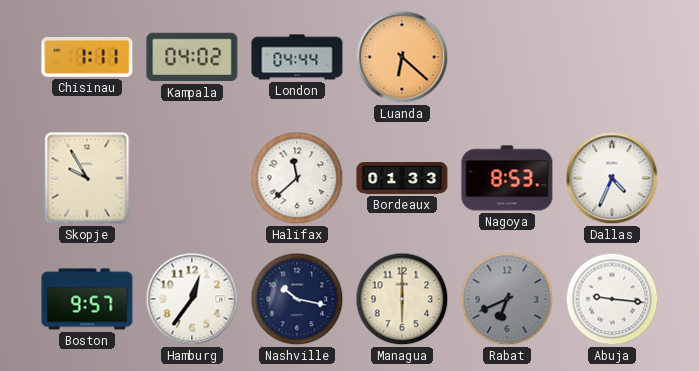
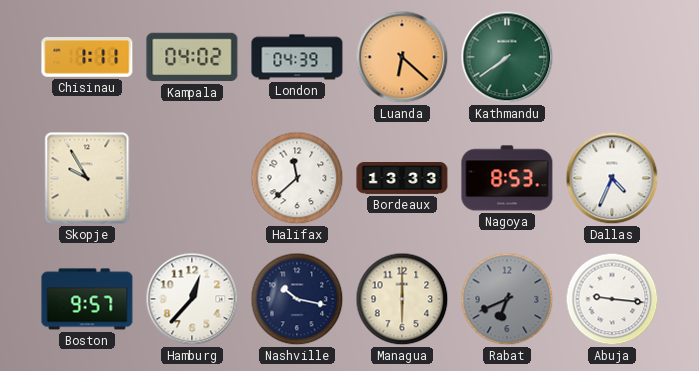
London: 04:44 -> 04:39
Kathmandu: none -> 7:39
Bordeaux: 01:33 -> 13:33
Hamburg: 12:36 -> 12:37
